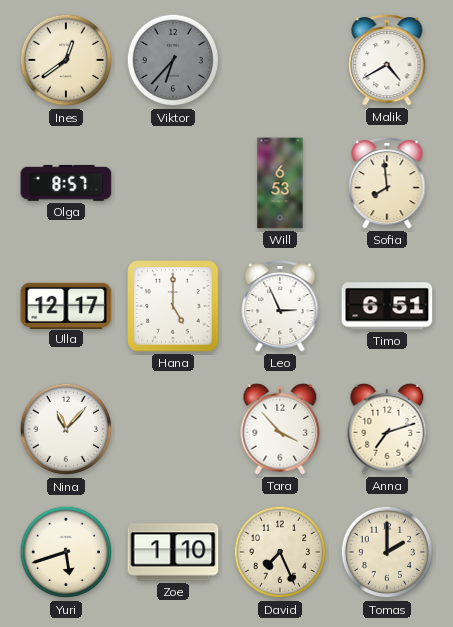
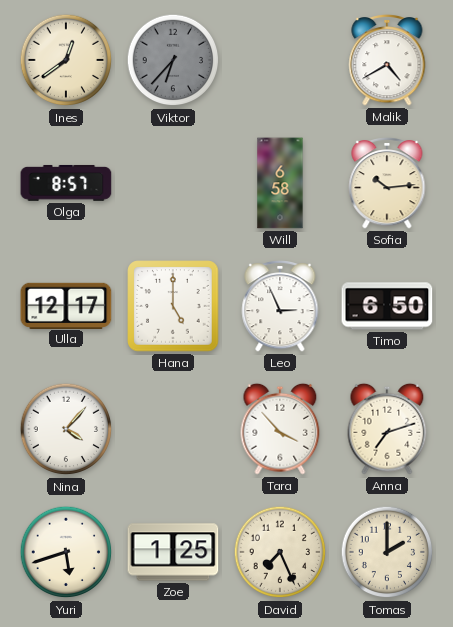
Will: 6:53 -> 6:58
Sofia: 7:59 -> 10:14
Timo: 6:51 -> 6:50
Nina: 11:07 -> 4:07
Zoe: 1:10 -> 1:25
